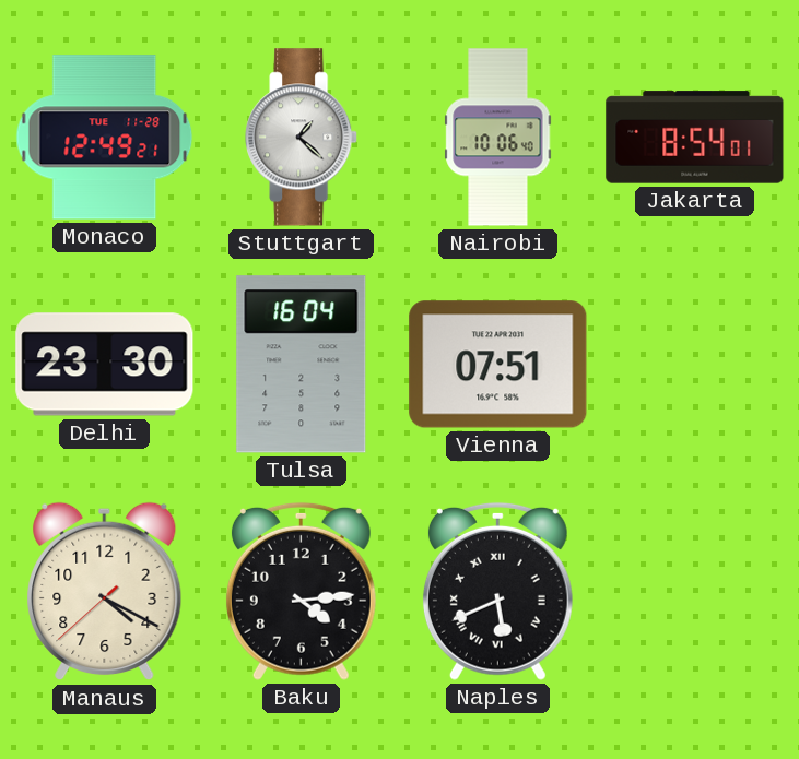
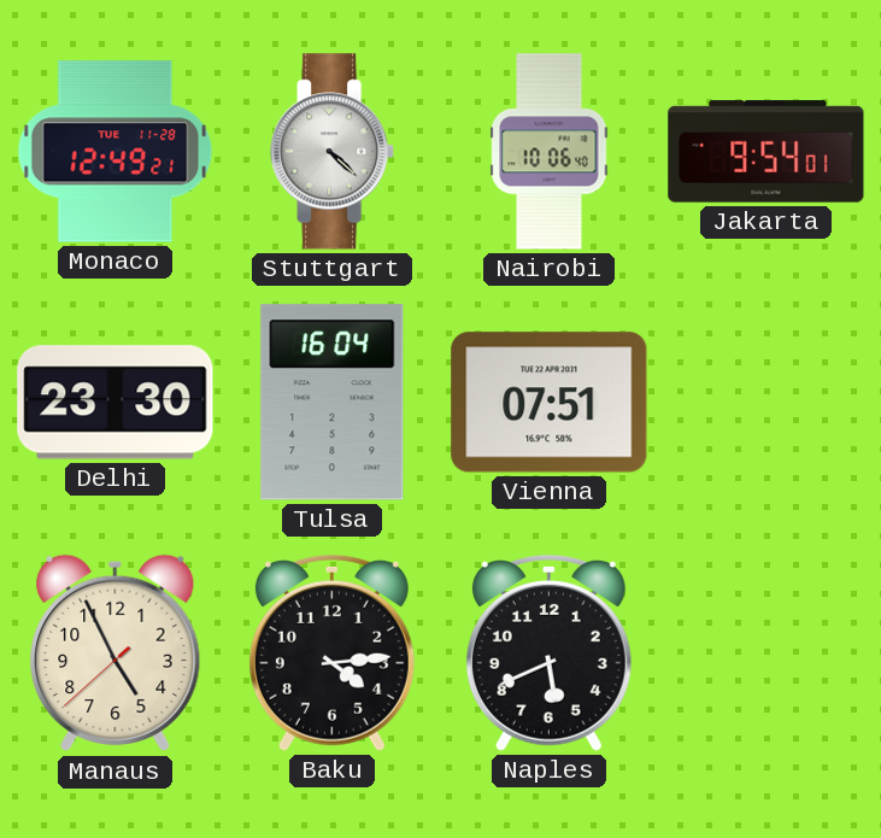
Stuttgart: 1:22 -> 4:22
Jakarta: 8:54 -> 9:54
Manaus: 4:19 -> 4:55
Naples numerals: Roman -> Arabic
